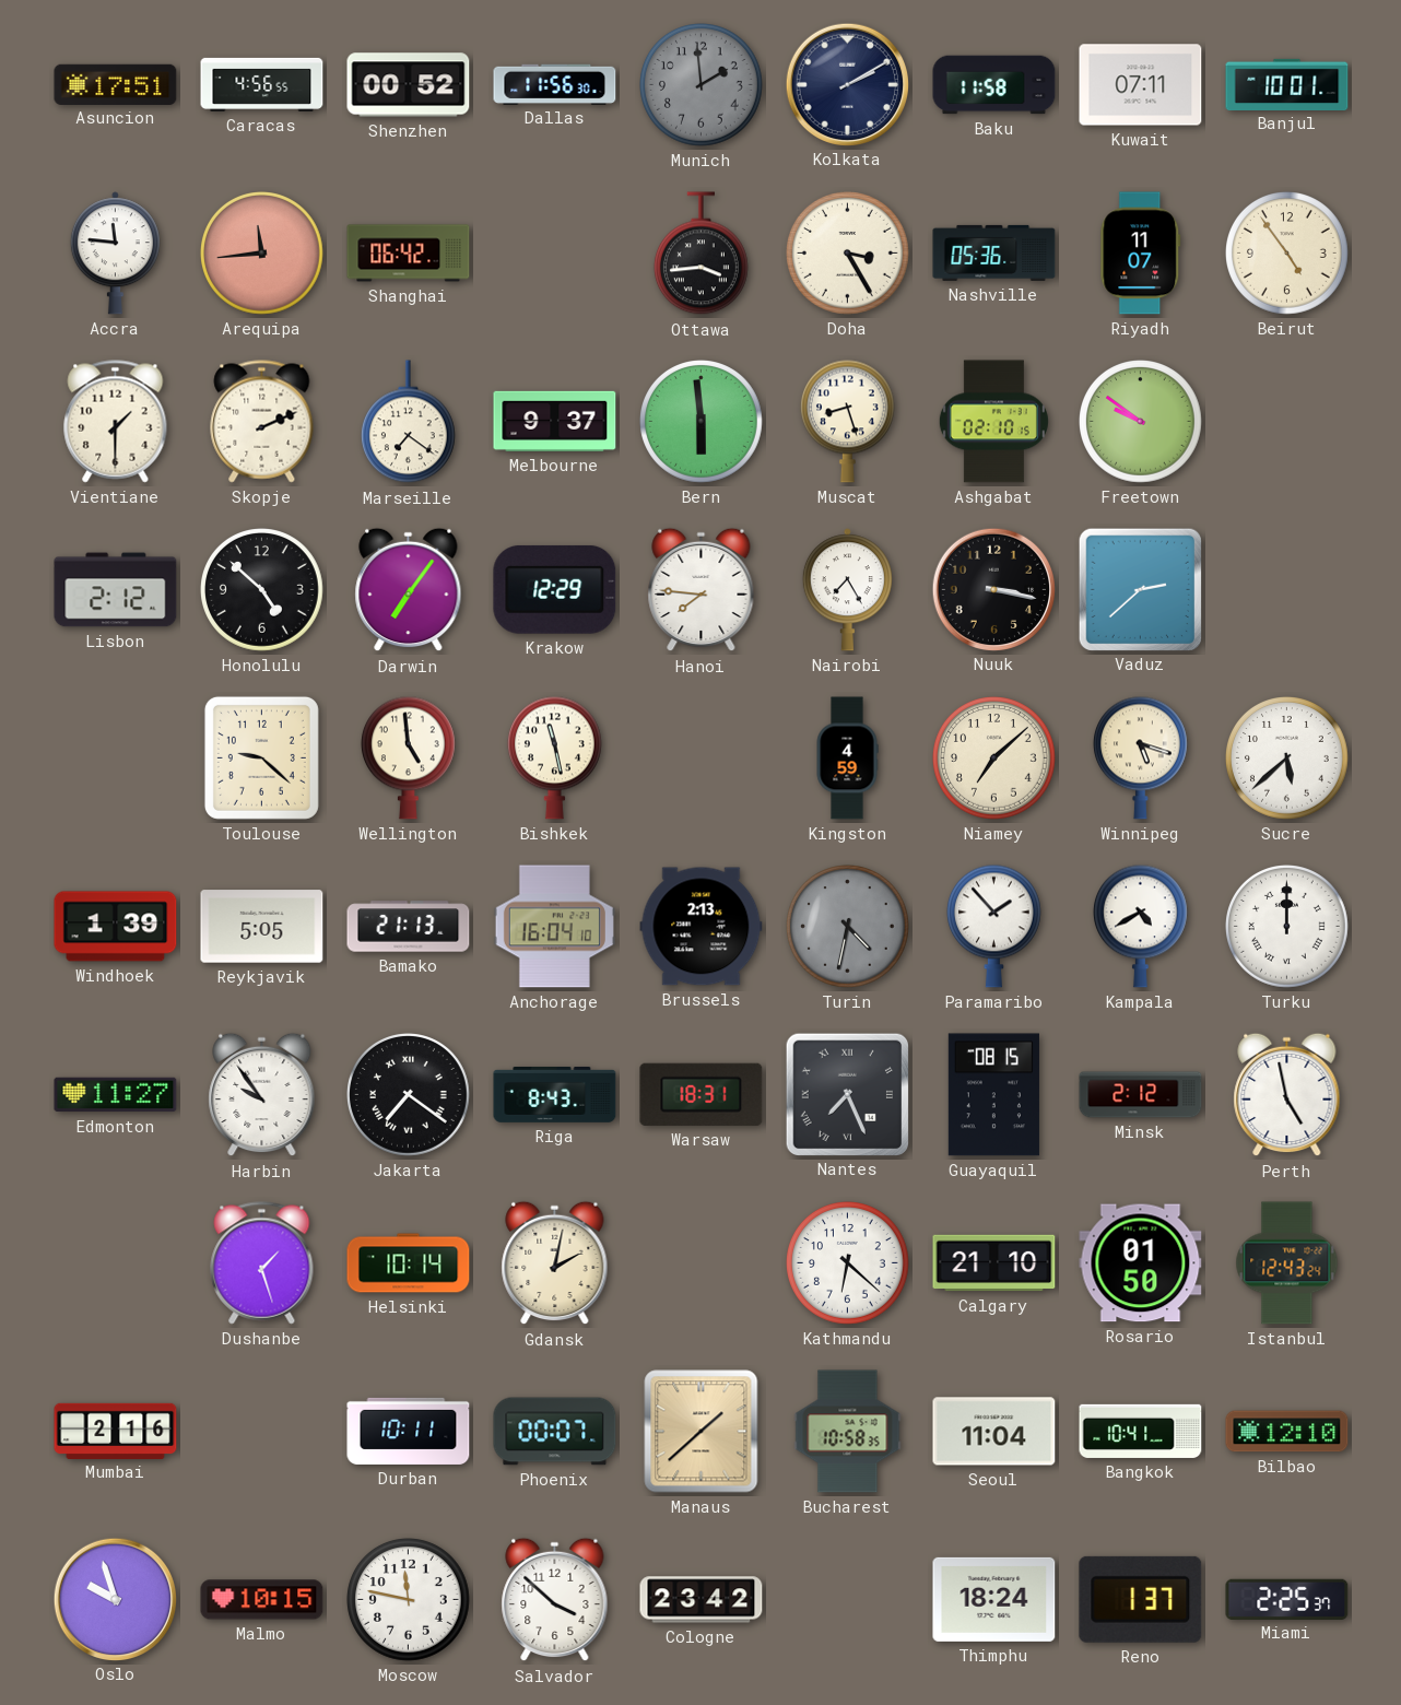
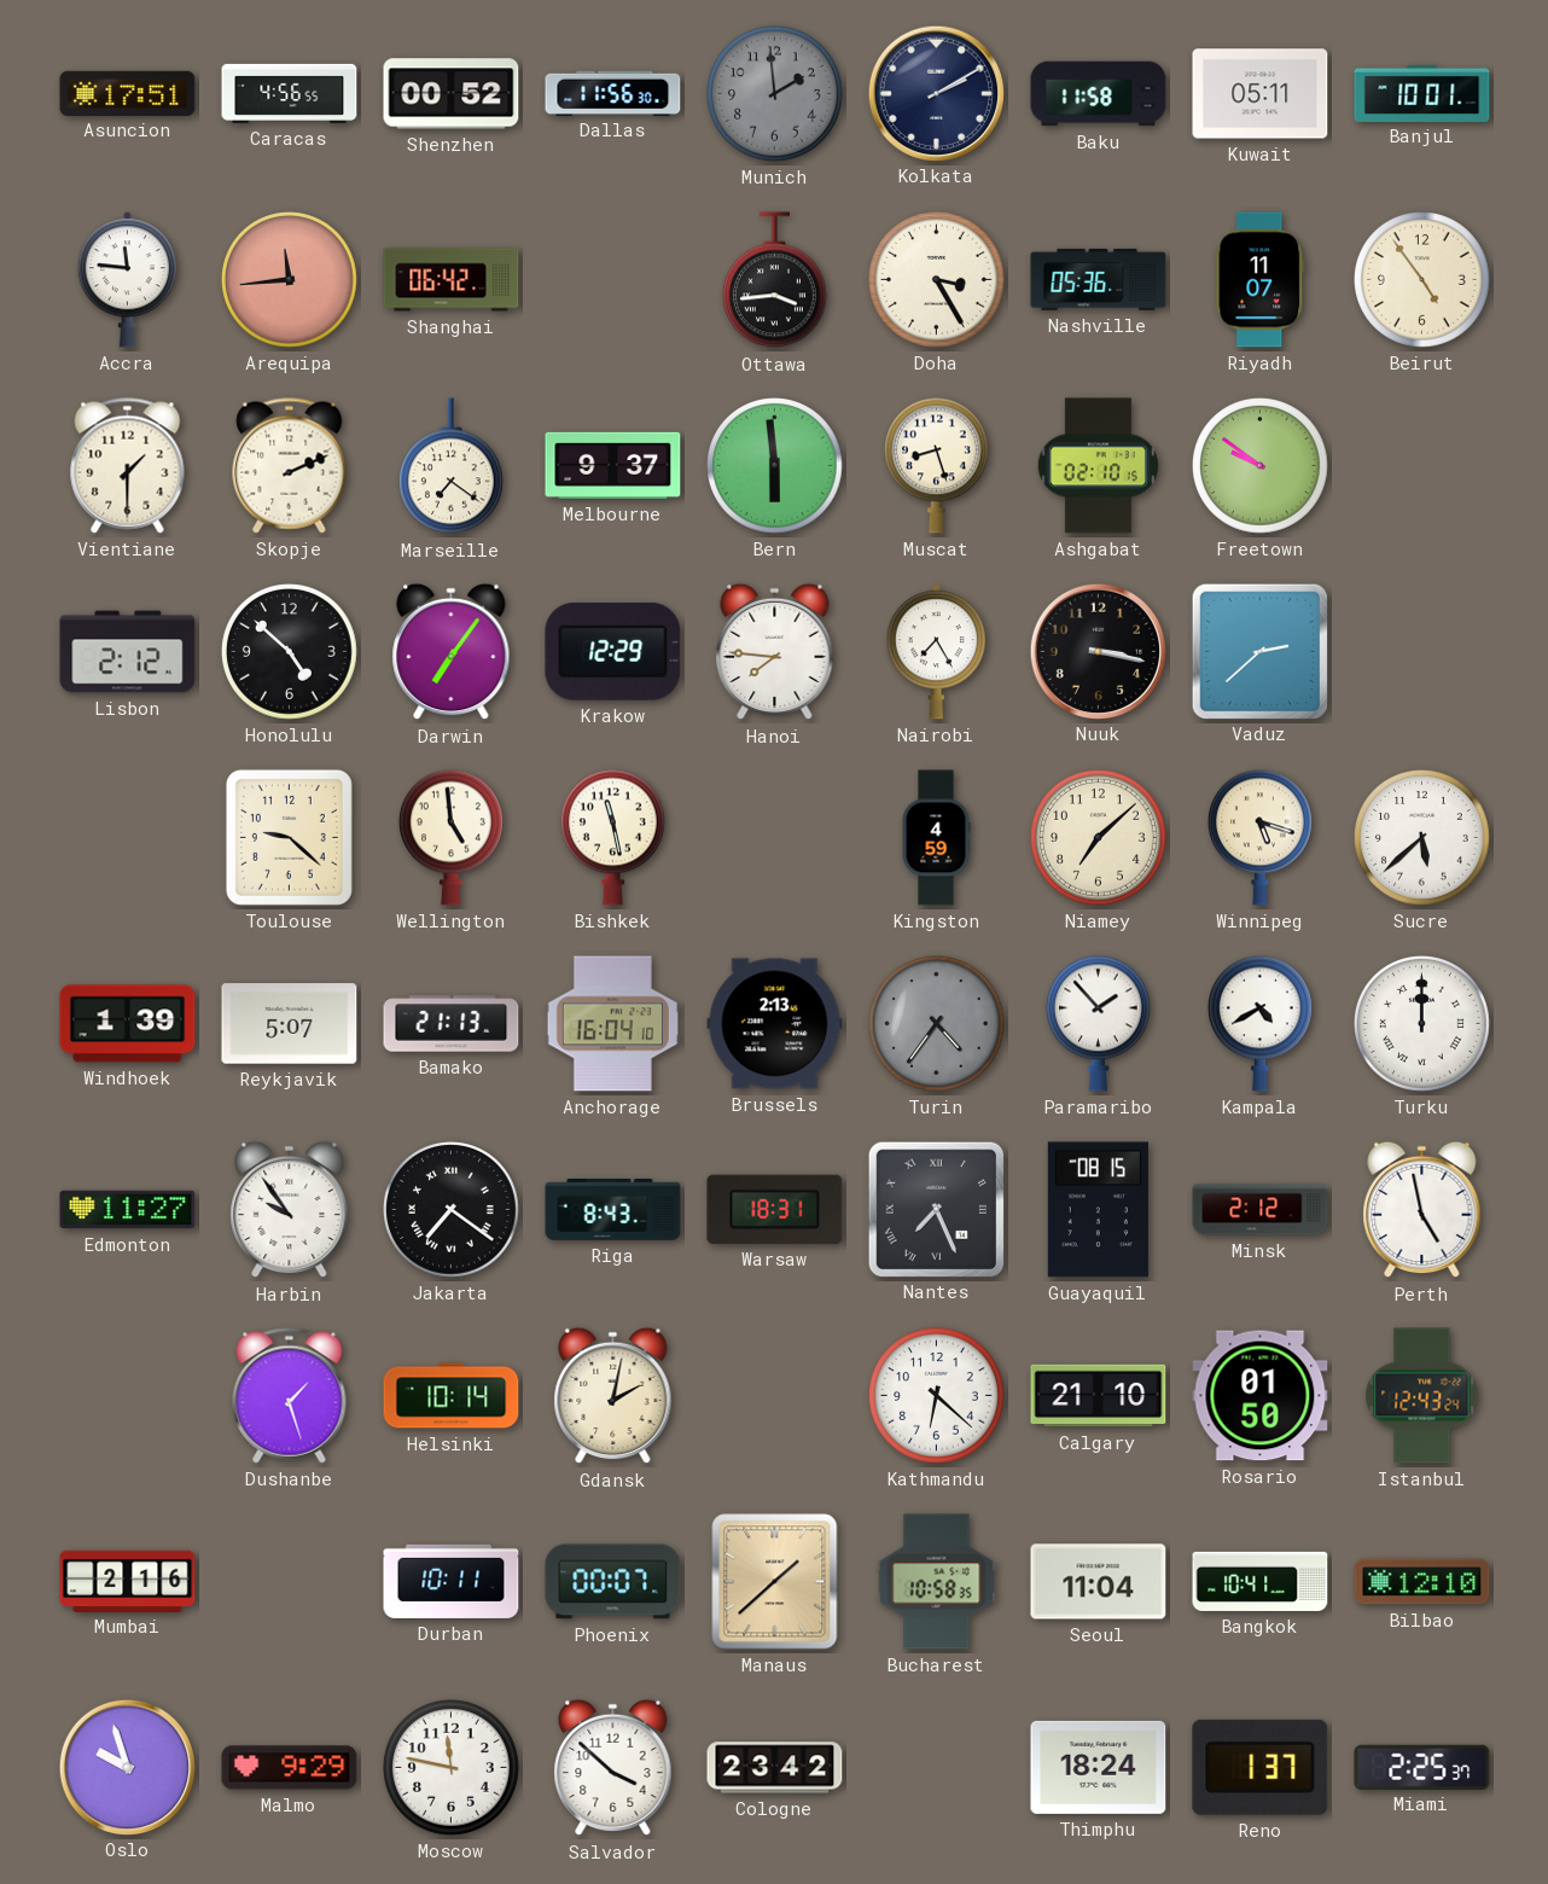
Kuwait: 07:11 -> 05:11
Reykjavik: 5:05 -> 5:07
Turin: 4:32 -> 4:36
Malmo: 10:15 -> 9:29
